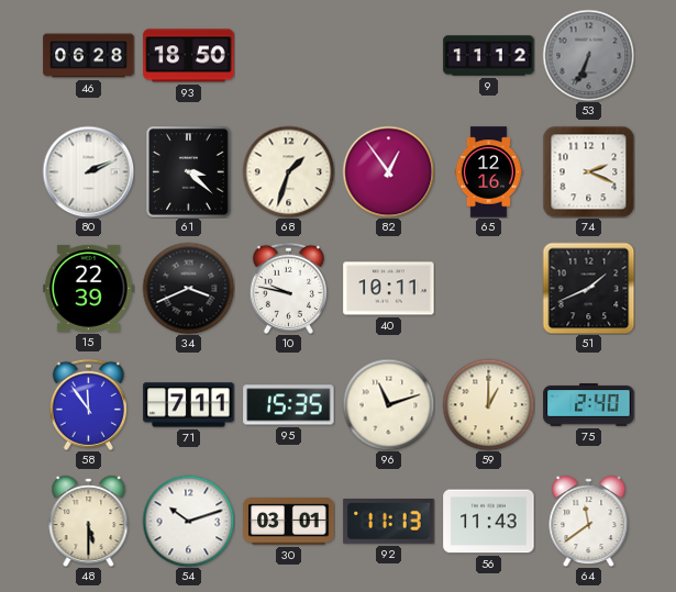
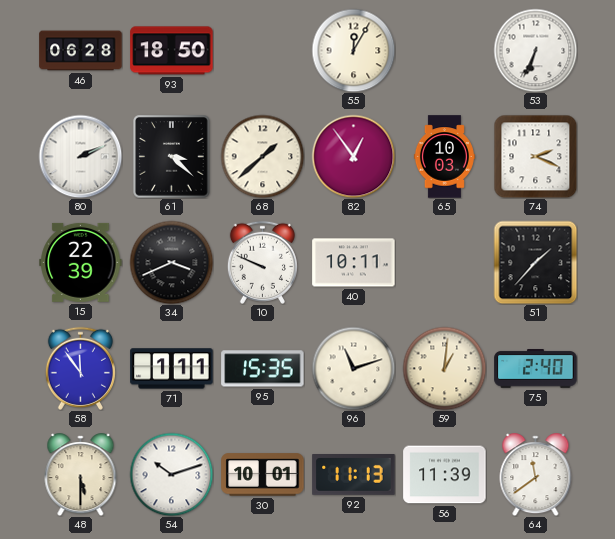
55: none -> 12:05
9: 11:12 -> none
53 dial: grey -> white
68: 1:33 -> 1:38
65: 12:16 -> 10:03
10: 9:47 -> 9:49
51: 1:41 -> 1:37
71: 7:11 -> 1:11
59: 1:00 -> 1:01
30: 03:01 -> 10:01
56: 11:43 -> 11:39
